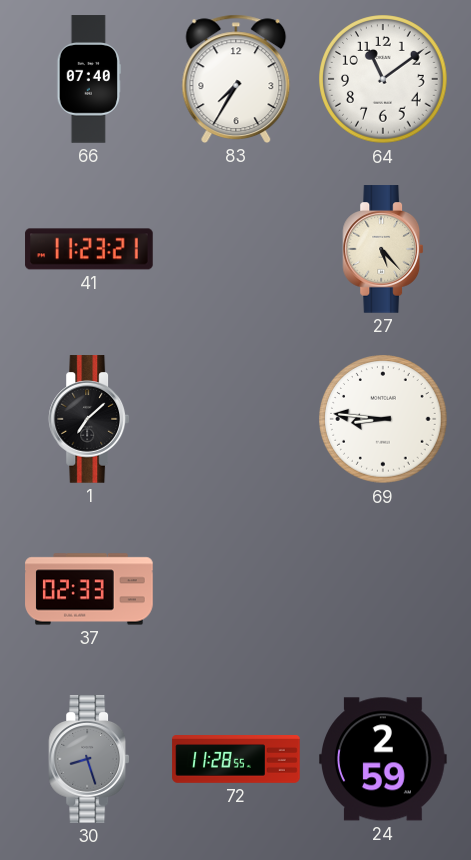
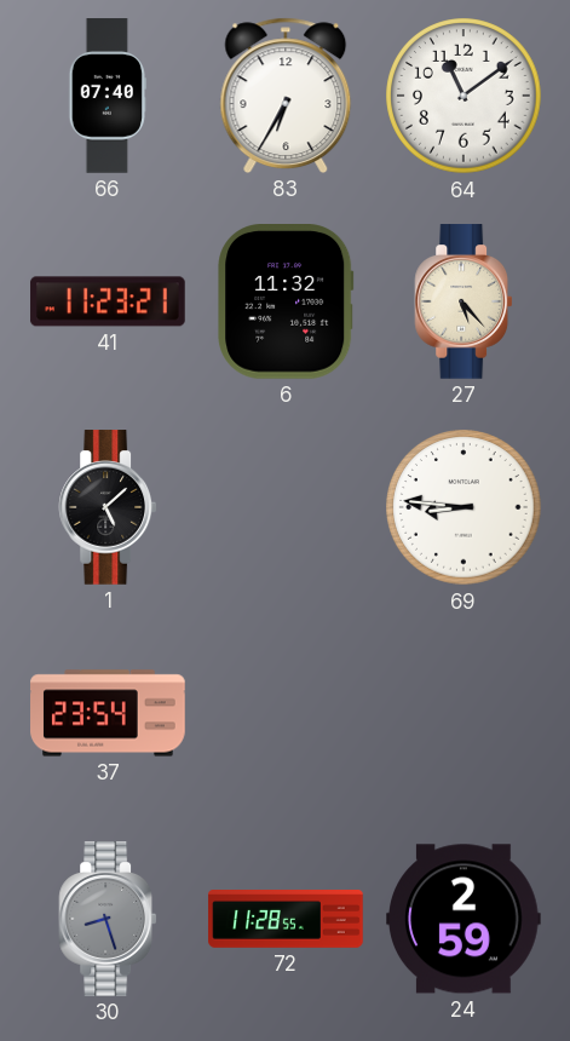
83: 7:35 -> 6:35
6: none -> 11:32
1: 7:08 -> 5:08
37: 02:33 -> 23:54
